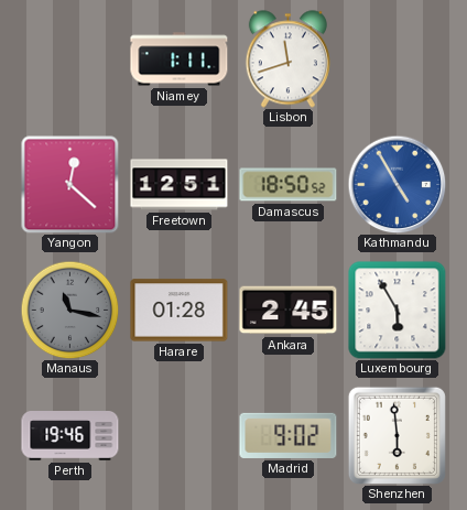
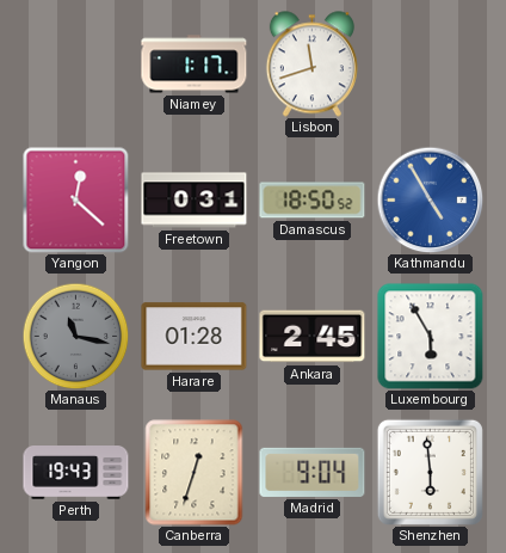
Niamey: 1:11 -> 1:17
Freetown: 12:51 -> 0:31
Perth: 19:46 -> 19:43
Canberra: none -> 12:33
Madrid: 9:02 -> 9:04
